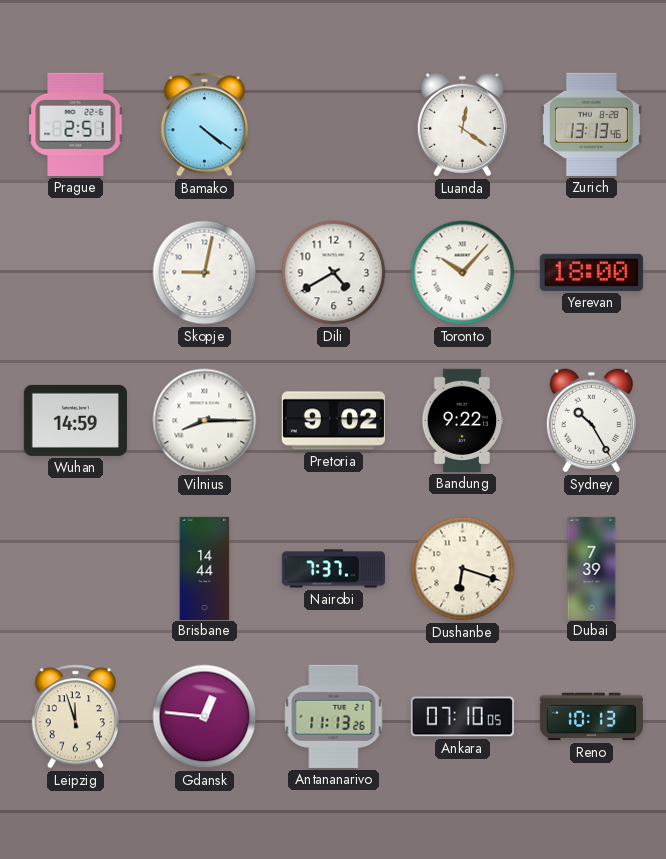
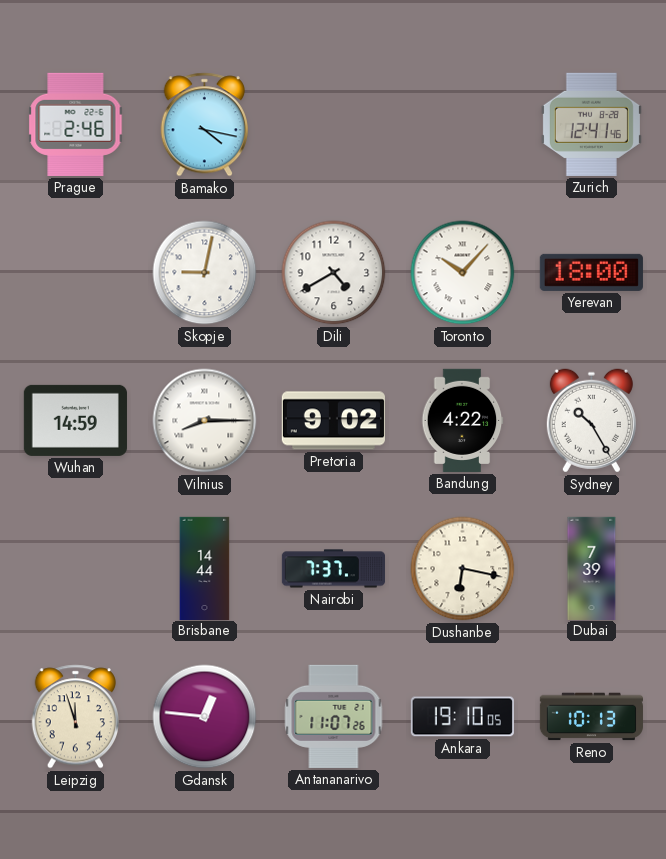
Prague: 2:51 -> 2:46
Bamako: 4:21 -> 4:17
Luanda: 12:21 -> none
Zurich: 13:13 -> 12:41
Bandung: 9:22 -> 4:22
Dushanbe: 6:18 -> 6:17
Antananarivo: 11:13 -> 11:07
Ankara: 07:10 -> 19:10
